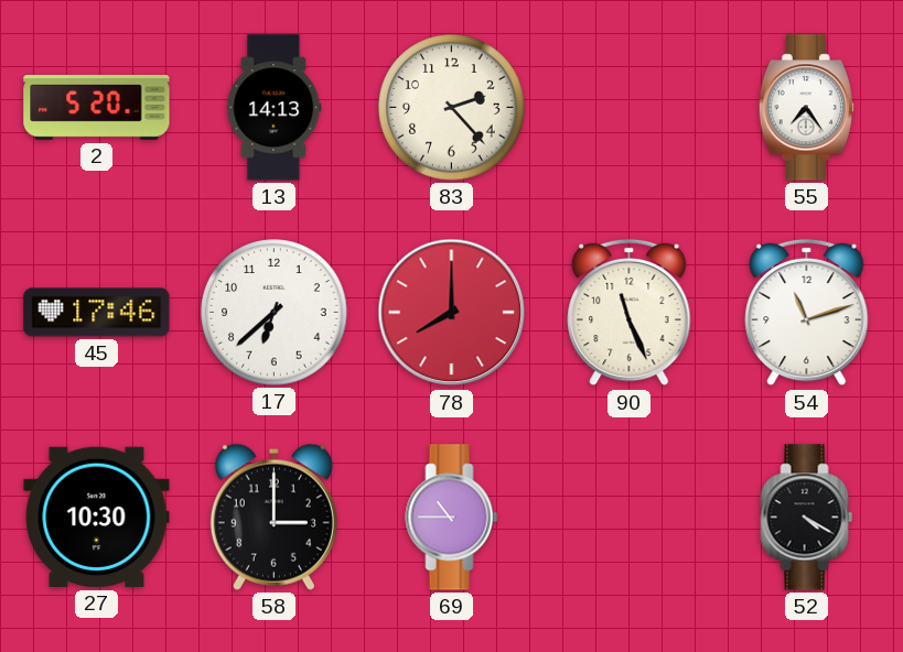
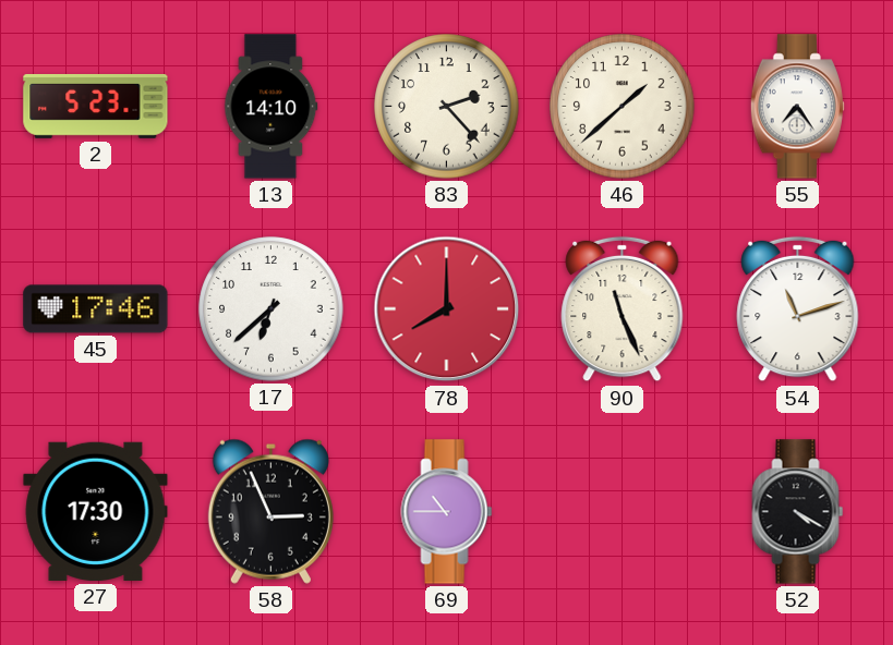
2: 5:20 -> 5:23
13: 14:13 -> 14:10
46: none -> 1:38
27: 10:30 -> 17:30
58: 3:00 -> 2:56
